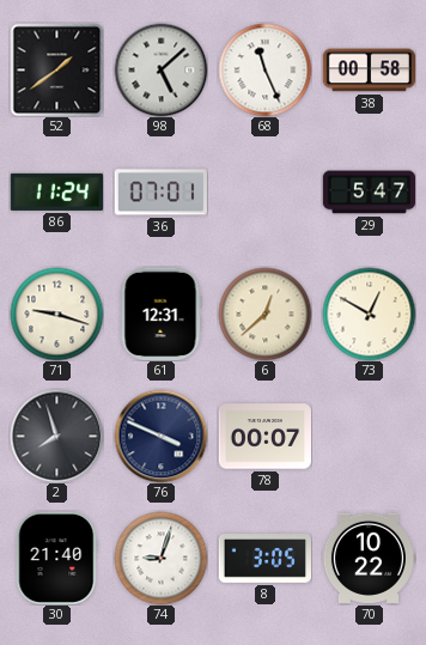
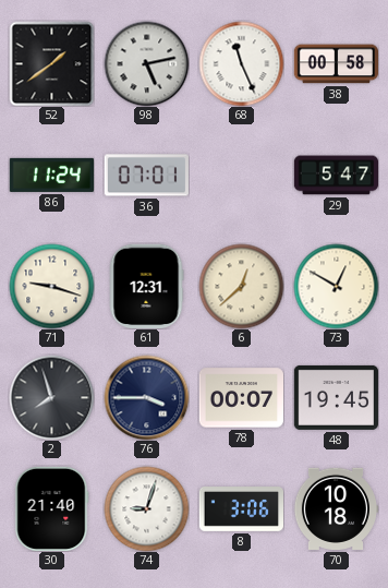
98: 5:08 -> 5:13
76: 3:49 -> 3:45
48: none -> 19:45
8: 3:05 -> 3:06
70: 10:22 -> 10:18
